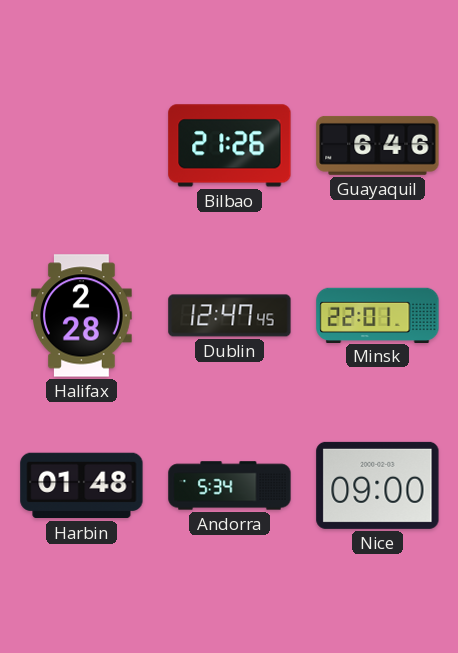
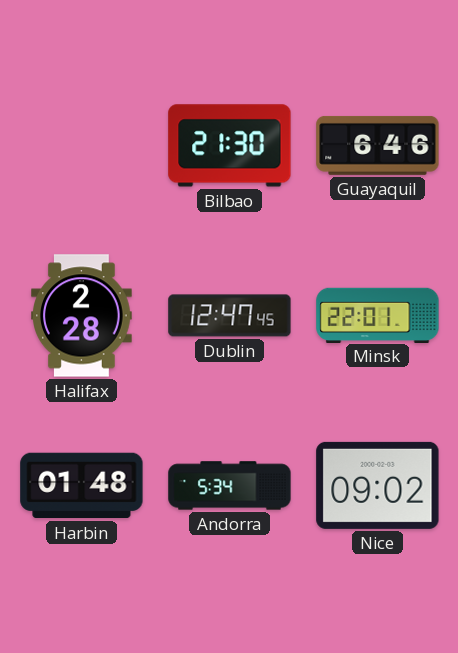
Bilbao: 21:26 -> 21:30
Nice: 09:00 -> 09:02
